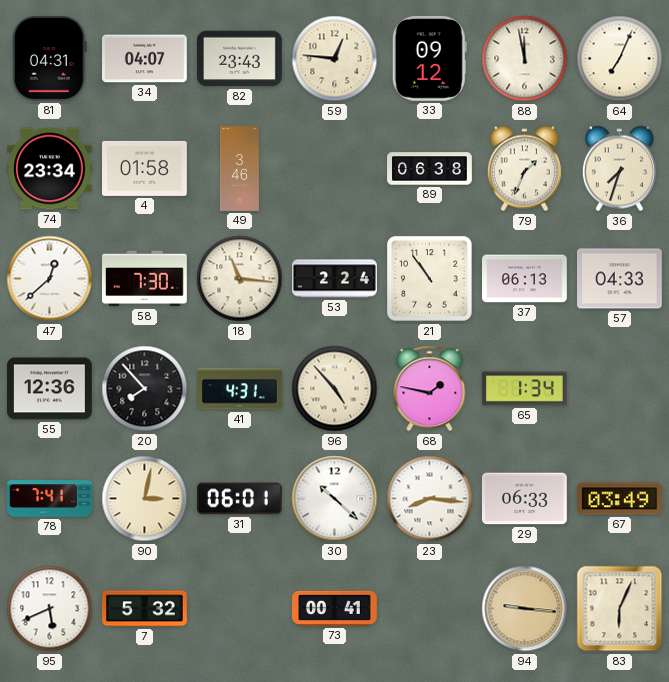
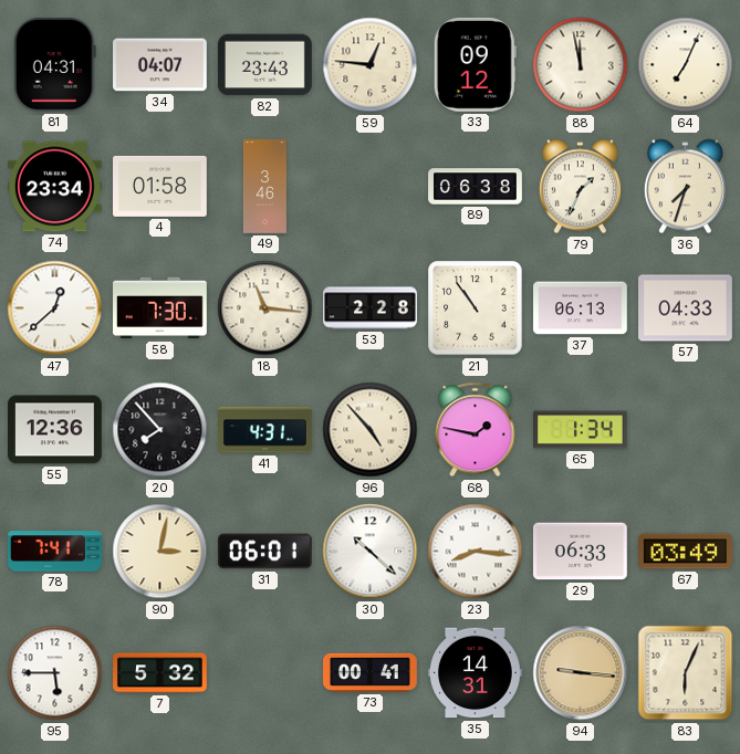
53: 2:24 -> 2:28
95: 5:41 -> 5:45
35: none -> 14:31
